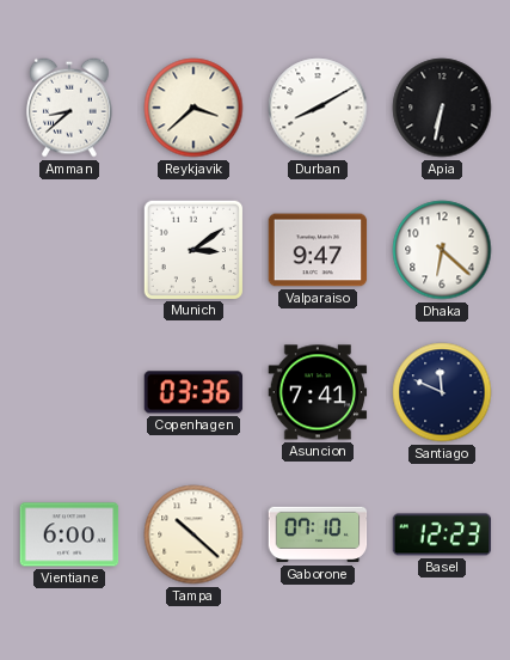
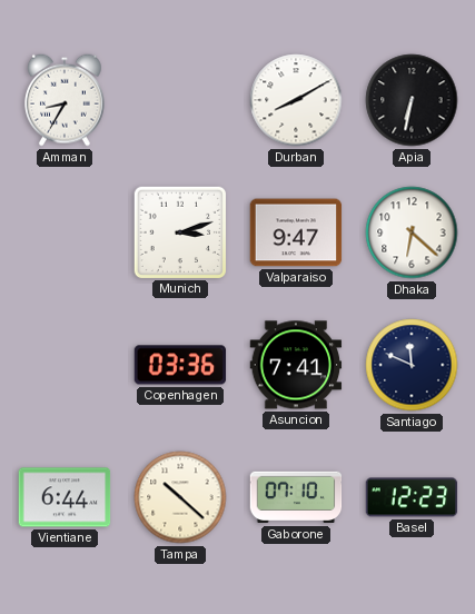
Amman: 8:38 -> 8:35
Reykjavik: 3:38 -> none
Munich: 3:09 -> 3:12
Vientiane: 6:00 -> 6:44
